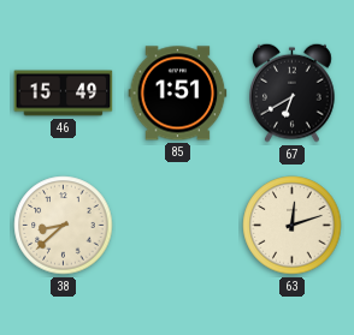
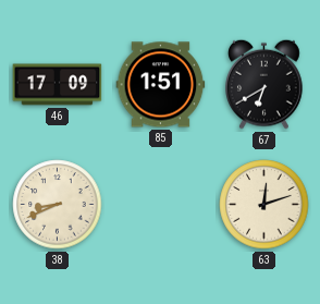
46: 15:49 -> 17:09
38: 8:38 -> 8:41
